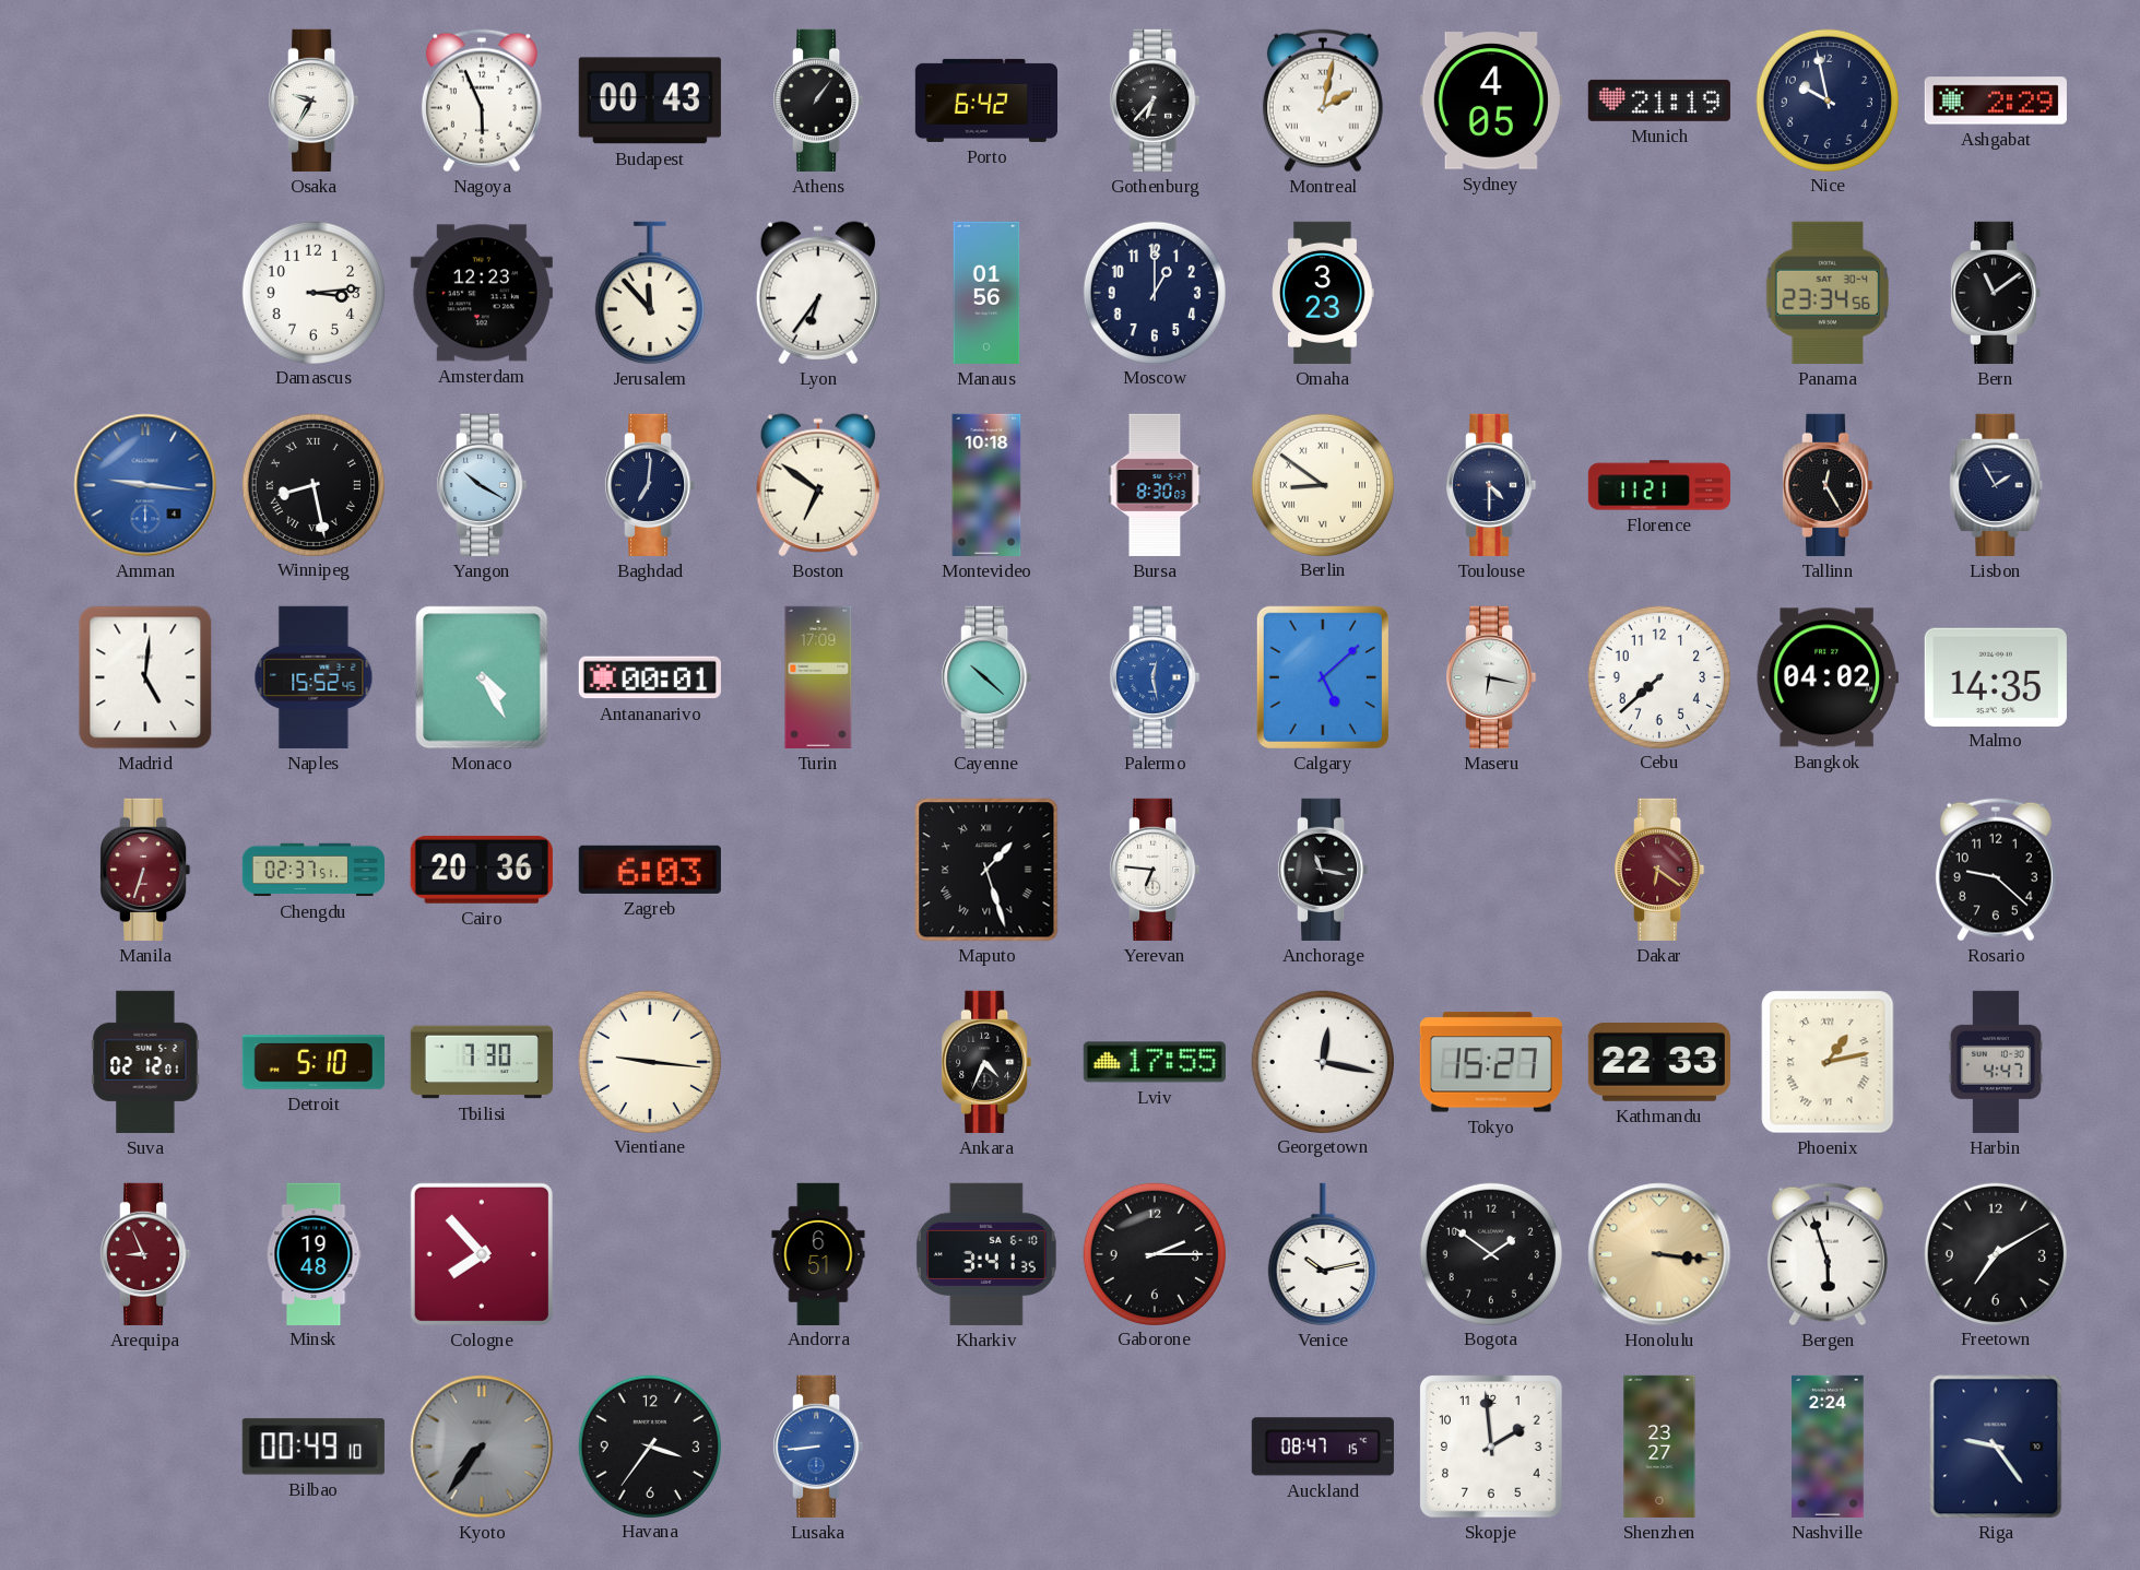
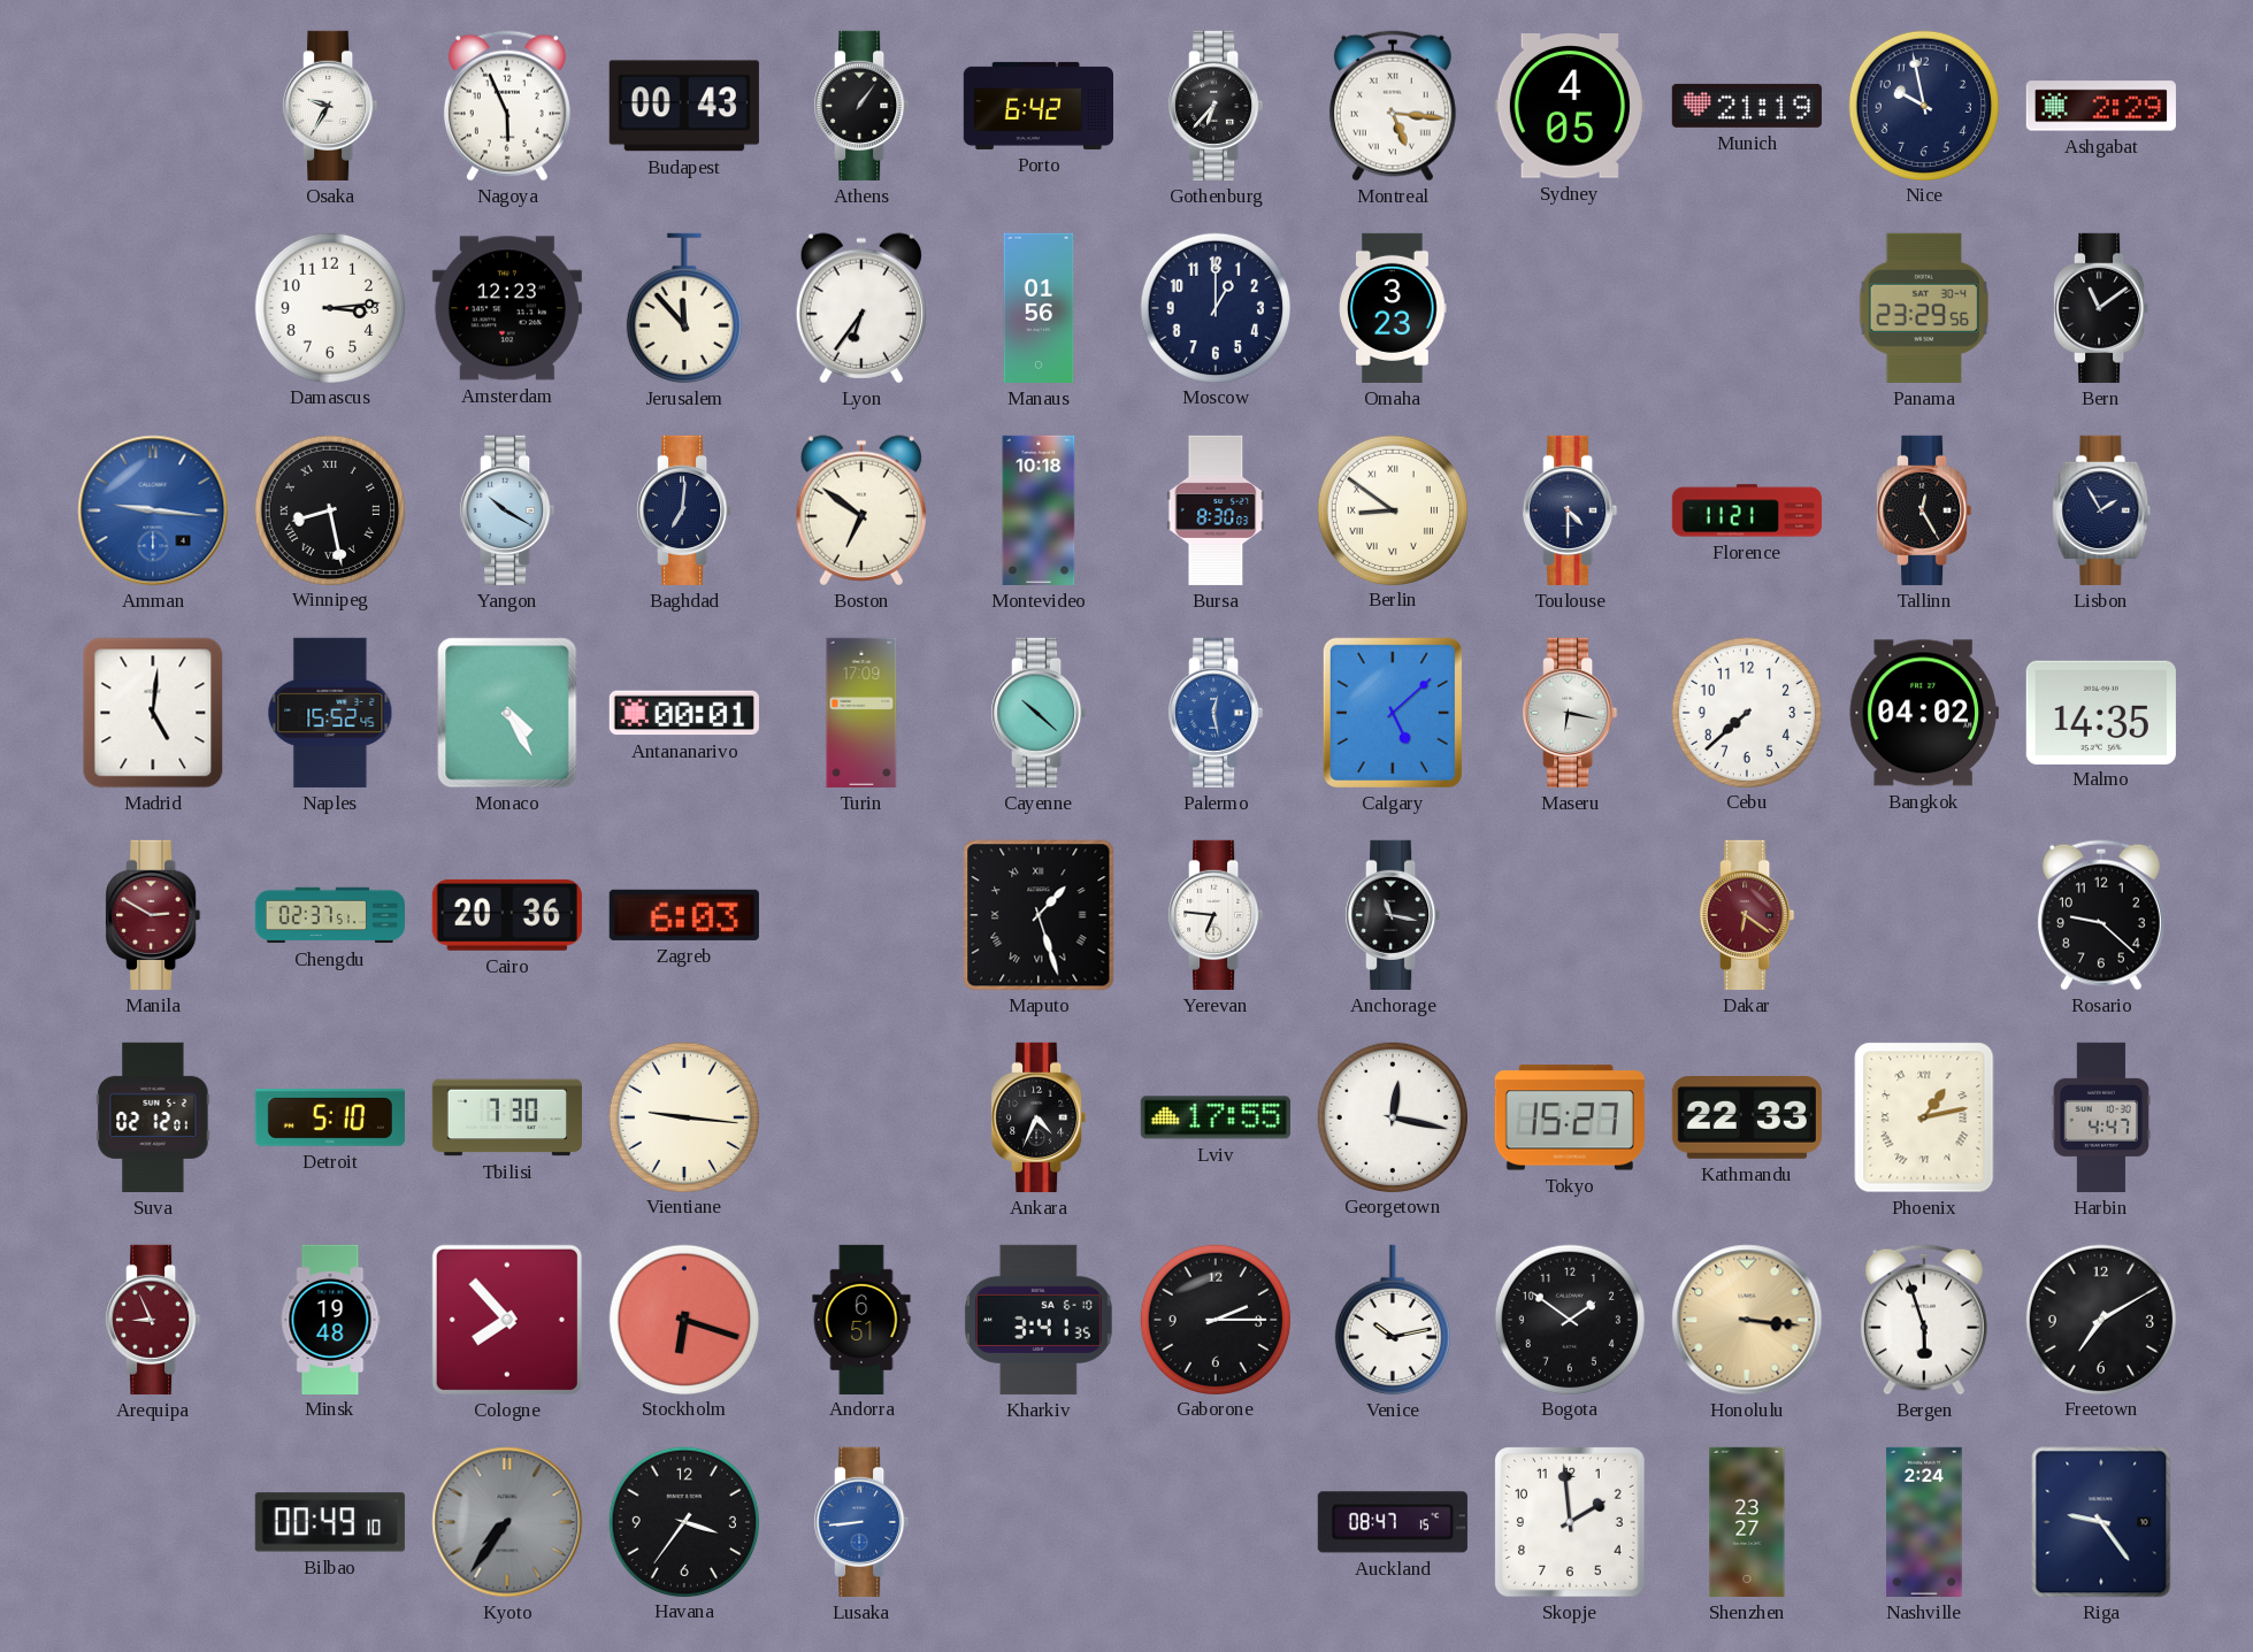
Montreal: 2:02 -> 5:16
Panama: 23:34 -> 23:29
Manila: 6:33 -> 2:50
Stockholm: none -> 6:18
